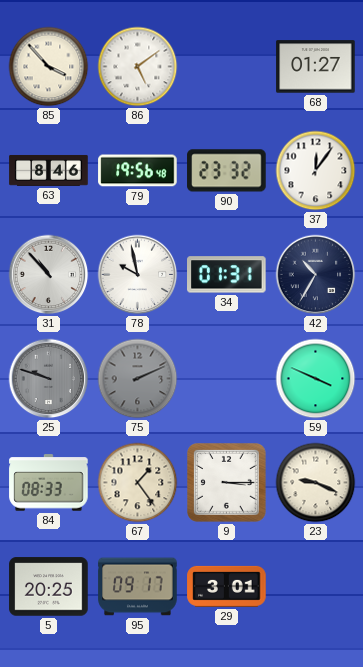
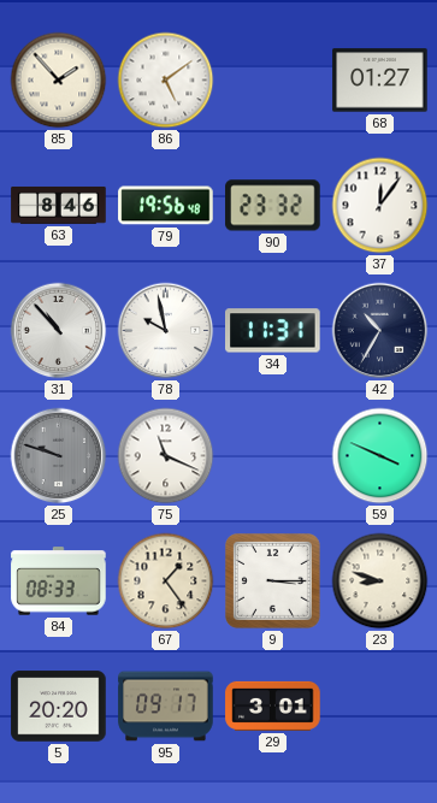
85: 3:53 -> 1:53
34: 01:31 -> 11:31
75: 2:11 -> 11:19
75 dial: grey -> white
23: 9:19 -> 8:48
5: 20:25 -> 20:20
